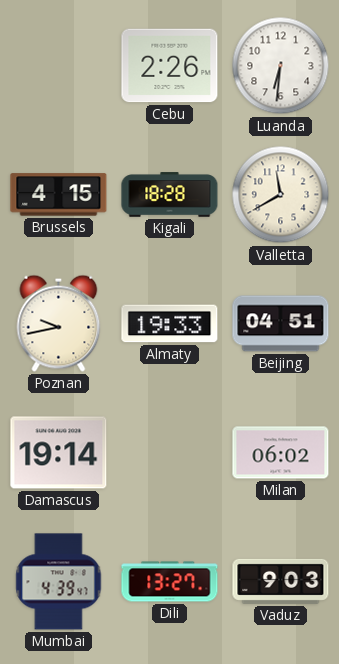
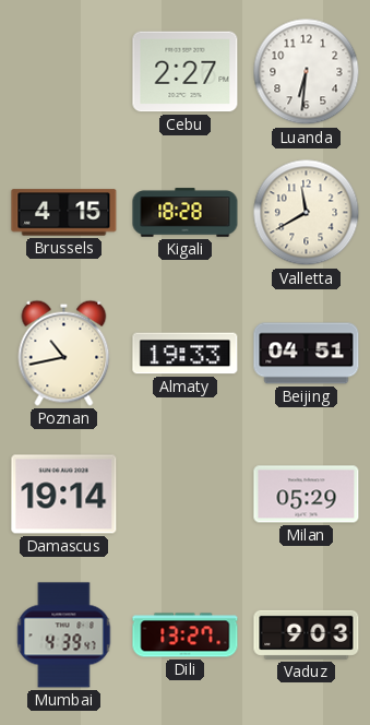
Cebu: 2:26 -> 2:27
Poznan: 9:43 -> 10:43
Milan: 06:02 -> 05:29
